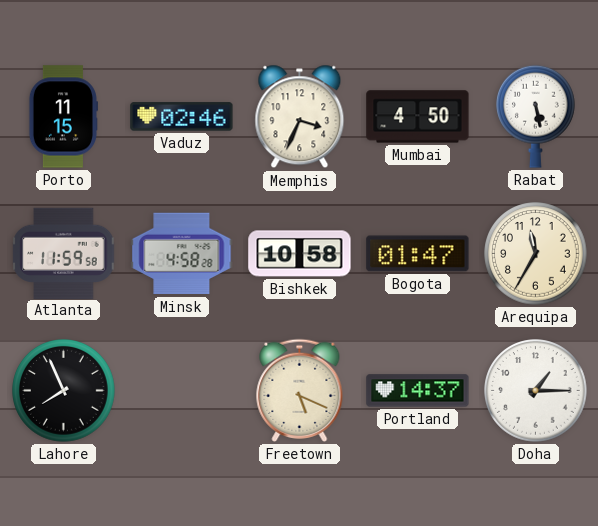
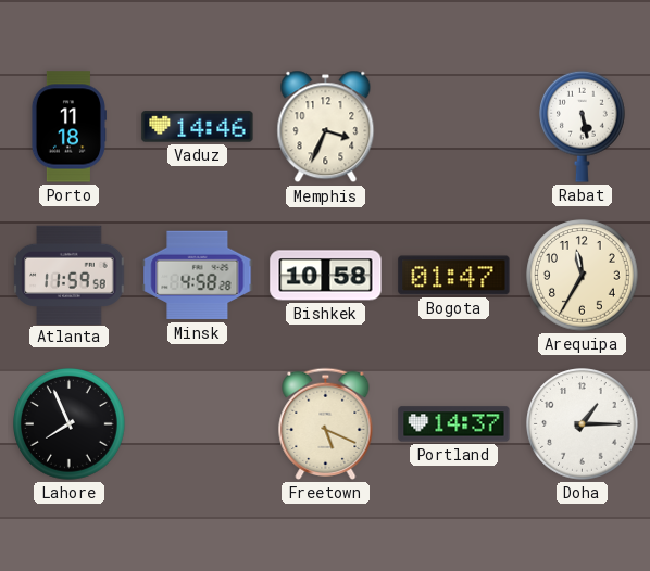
Porto: 11:15 -> 11:18
Vaduz: 02:46 -> 14:46
Mumbai: 4:50 -> none
